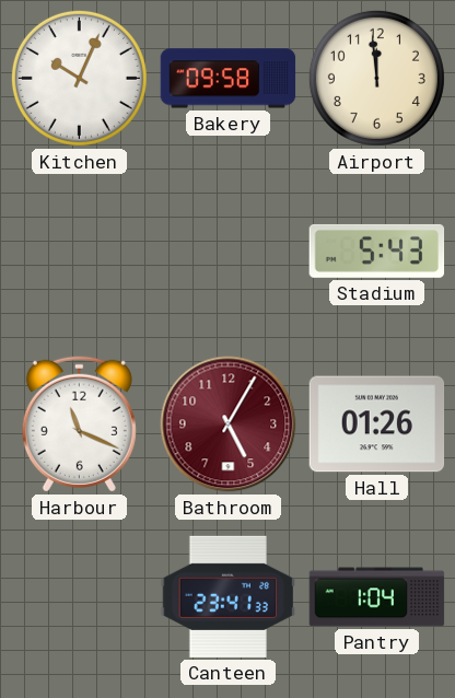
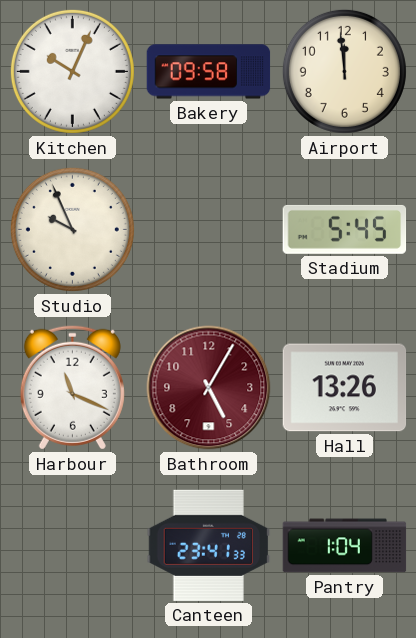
Studio: none -> 9:56
Stadium: 5:43 -> 5:45
Hall: 01:26 -> 13:26
